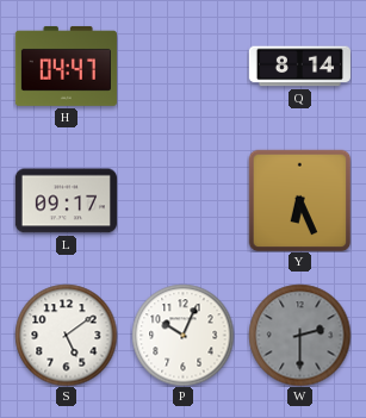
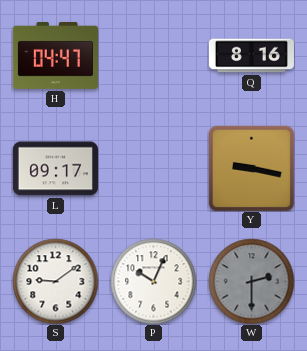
Q: 8:14 -> 8:16
Y: 6:26 -> 9:17
S: 5:09 -> 9:09
